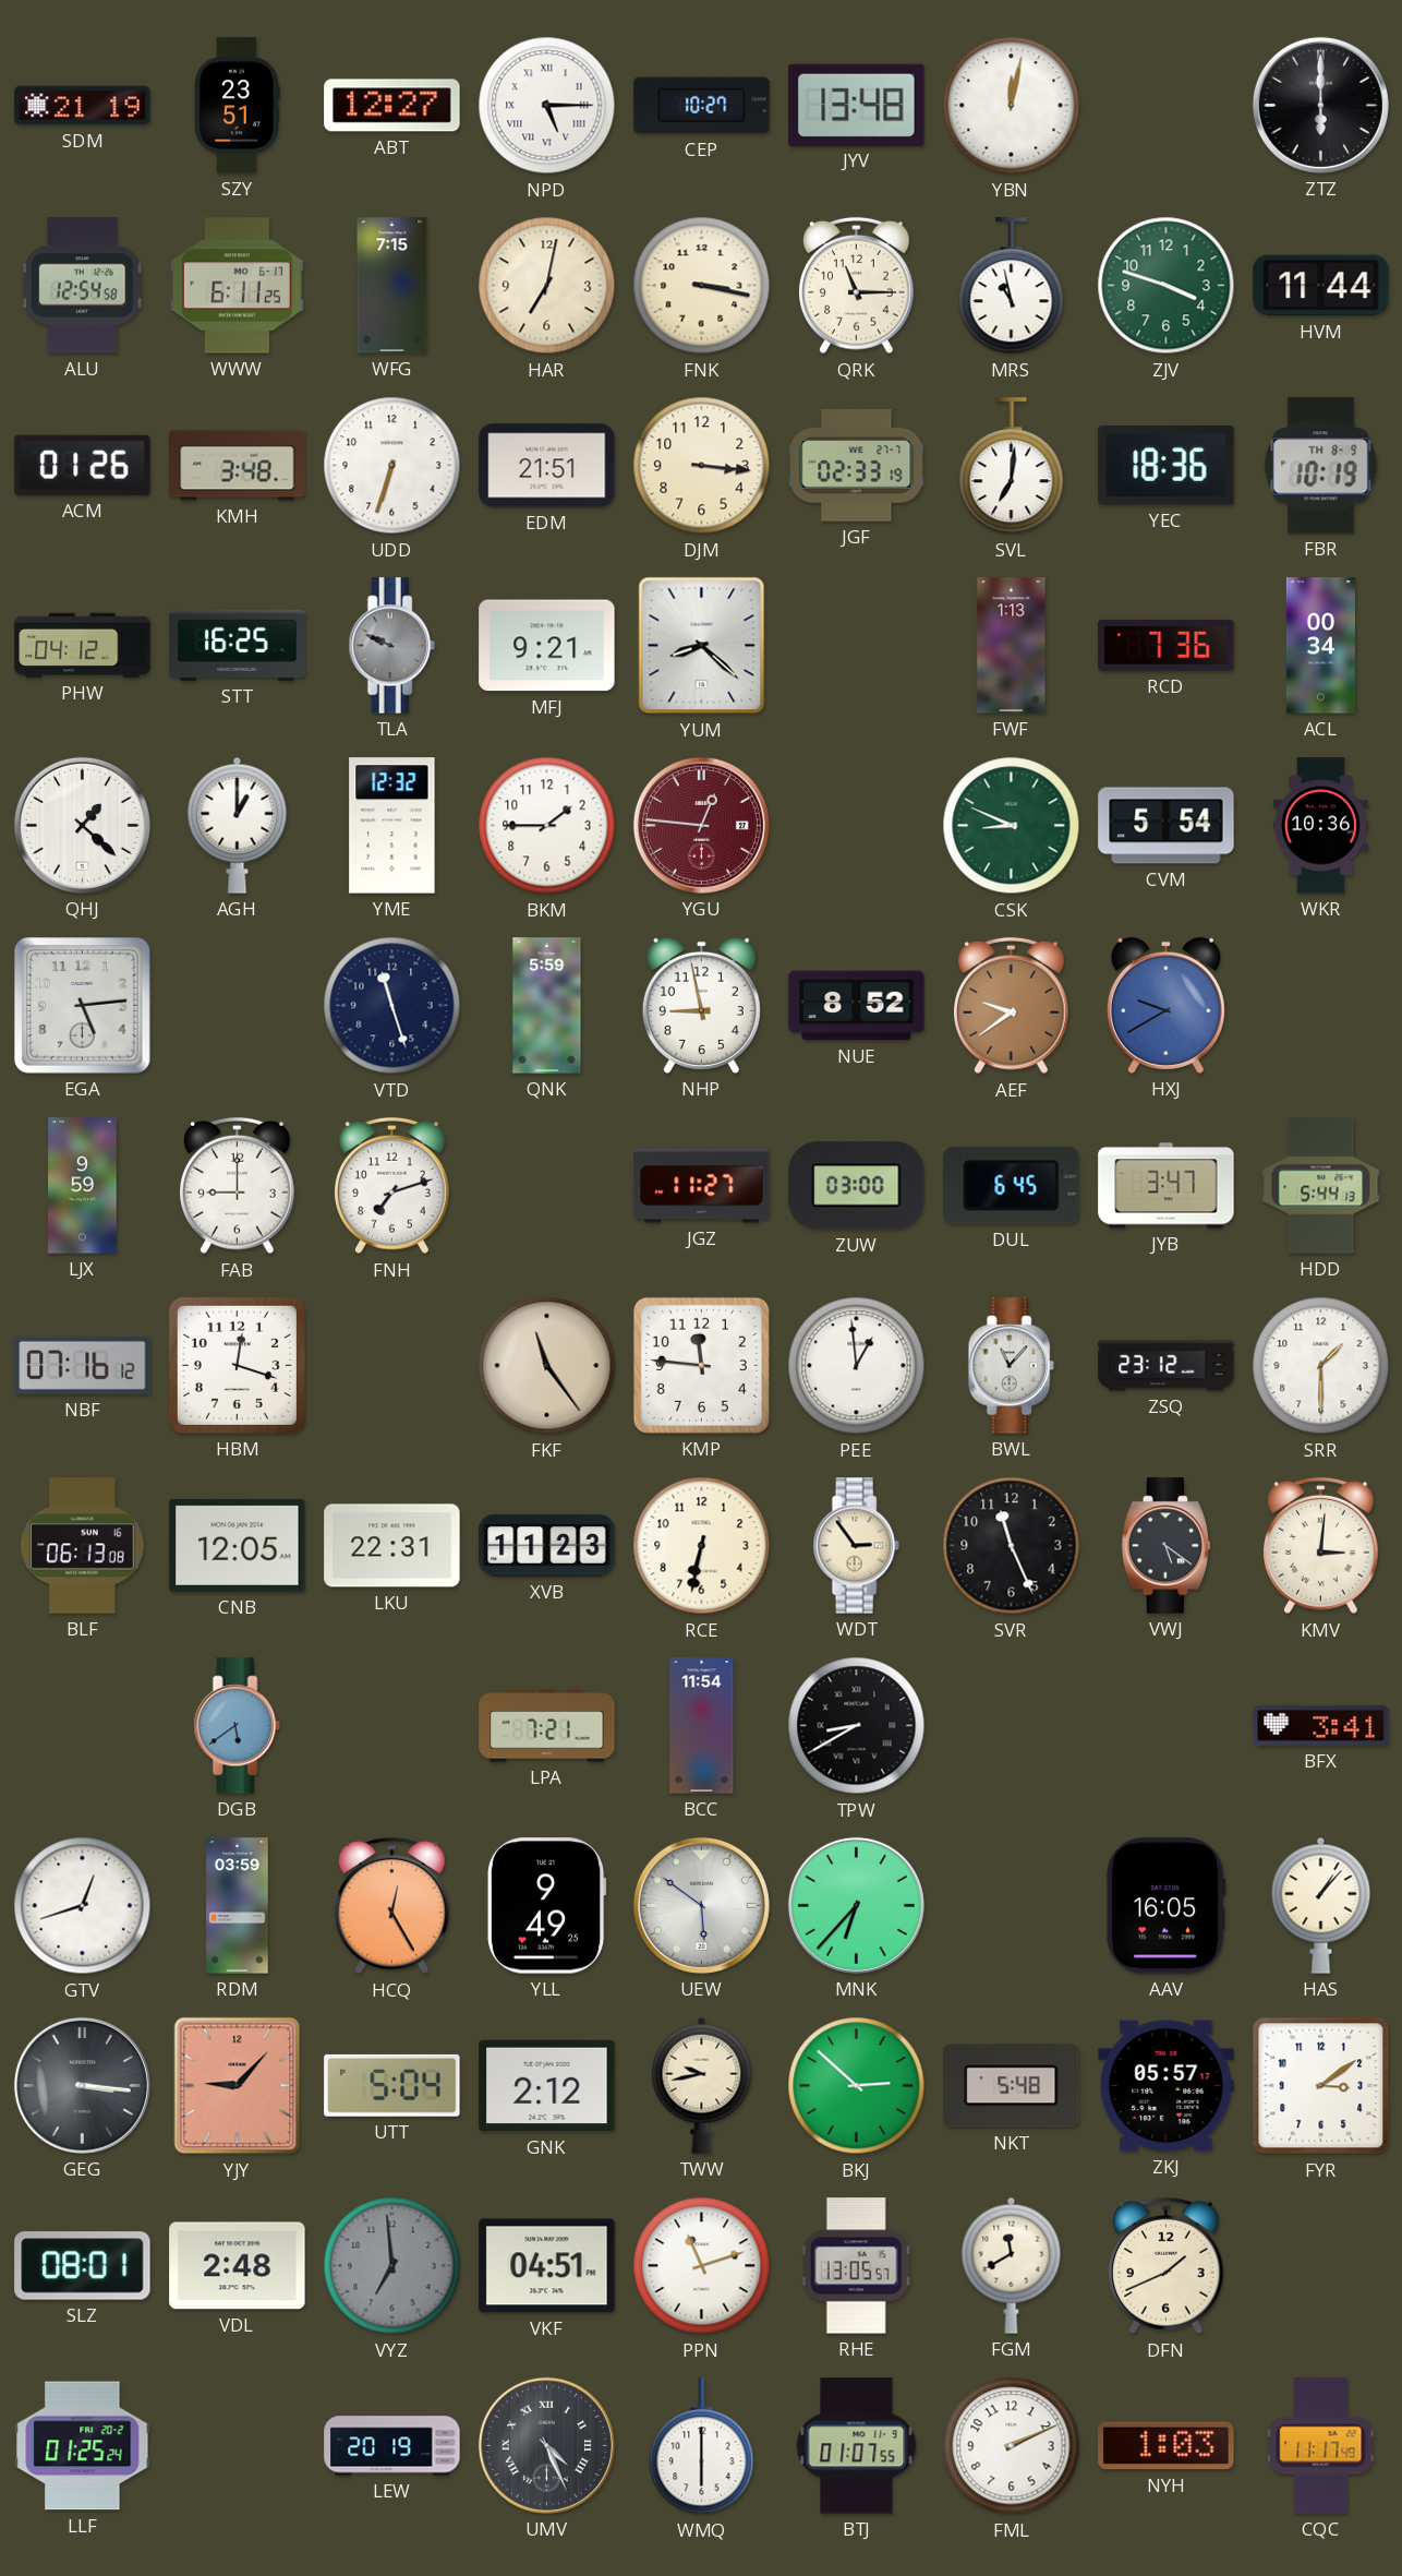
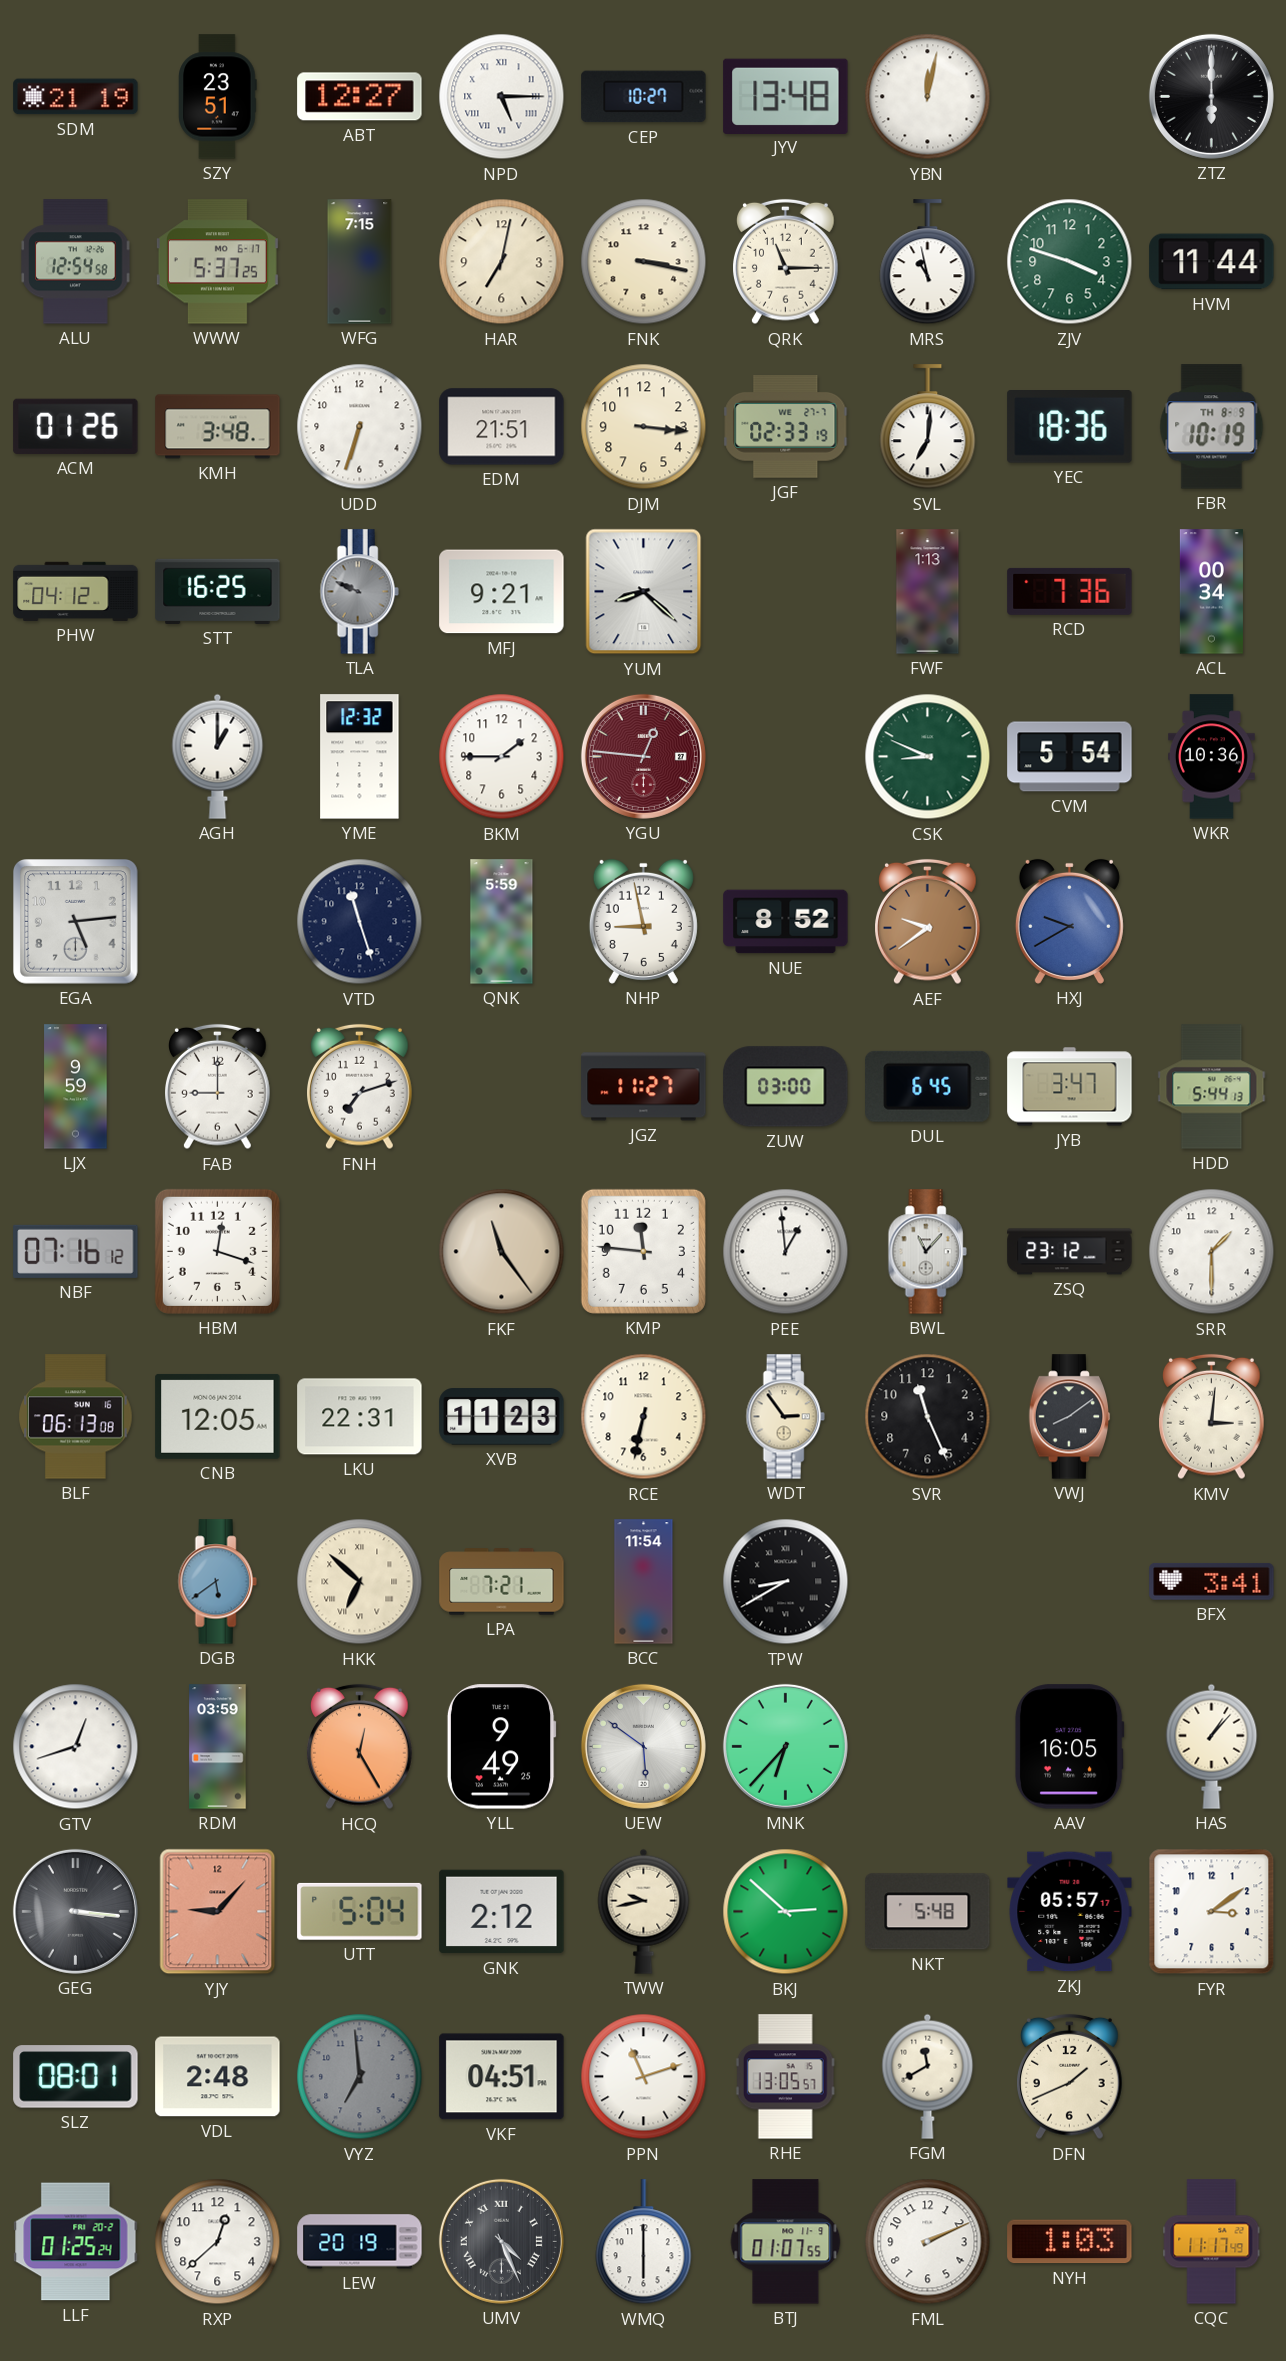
WWW: 6:11 -> 5:37
QHJ: 1:22 -> none
VWJ: 5:21 -> 8:09
HKK: none -> 6:52
RXP: none -> 12:38
